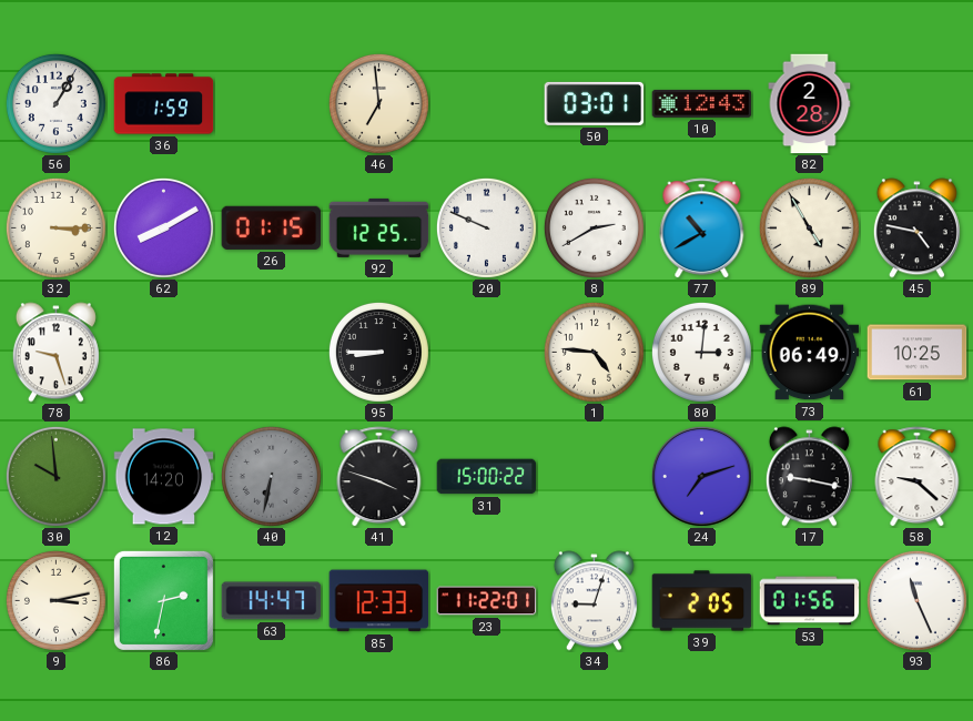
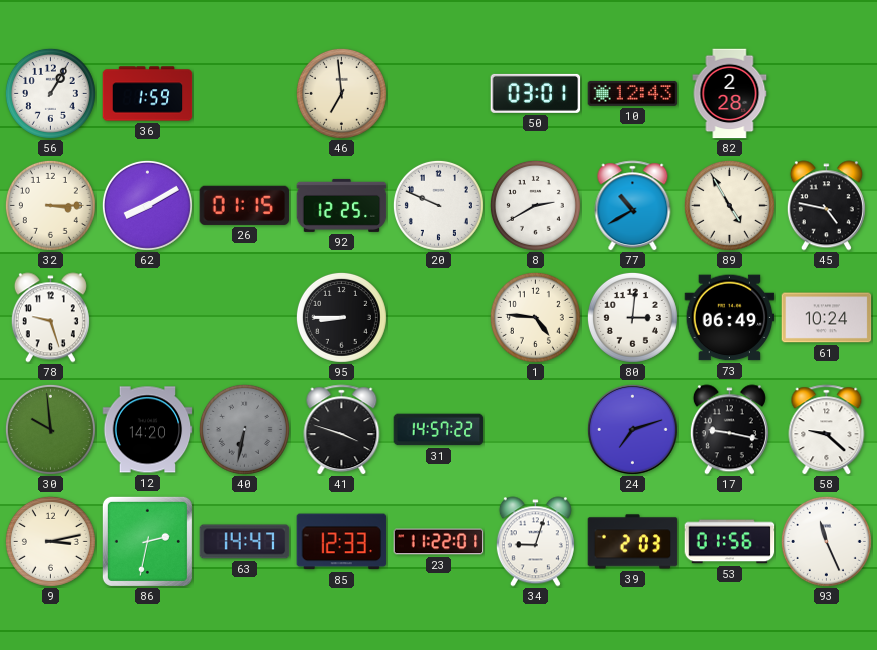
61: 10:25 -> 10:24
31: 15:00 -> 14:57
39: 2:05 -> 2:03
